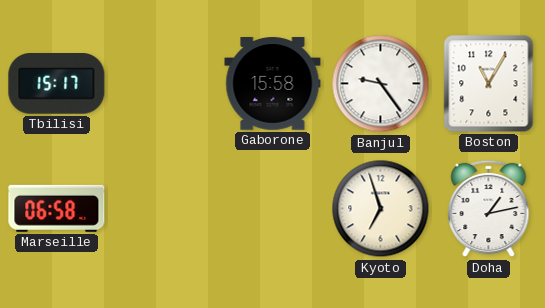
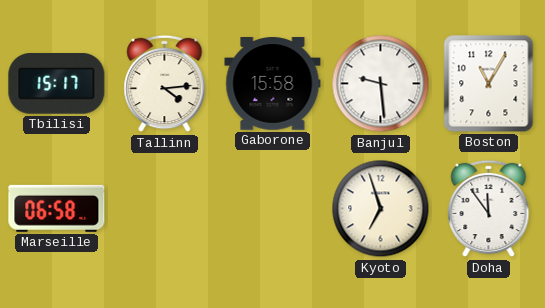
Tallinn: none -> 4:14
Banjul: 9:24 -> 9:29
Doha: 1:13 -> 11:54
